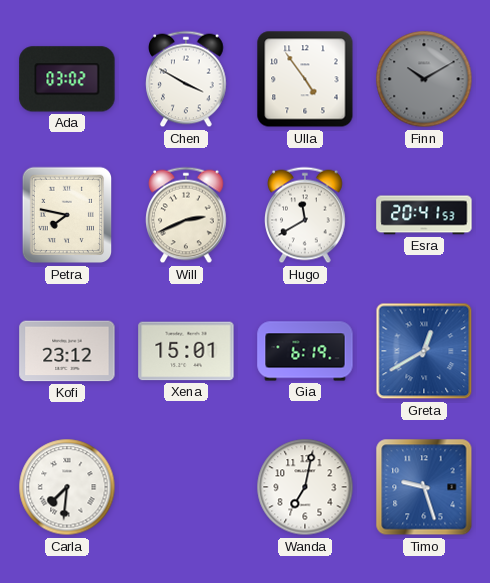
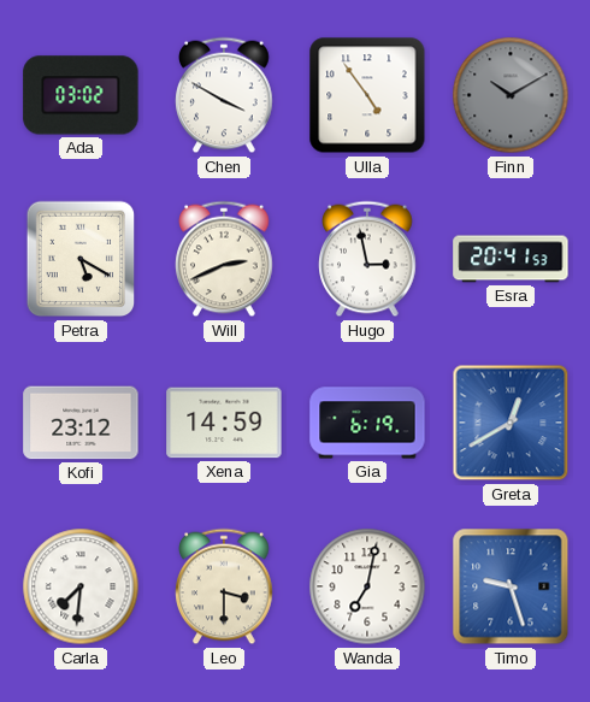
Petra: 7:47 -> 5:20
Hugo: 11:40 -> 2:58
Xena: 15:01 -> 14:59
Leo: none -> 3:30
